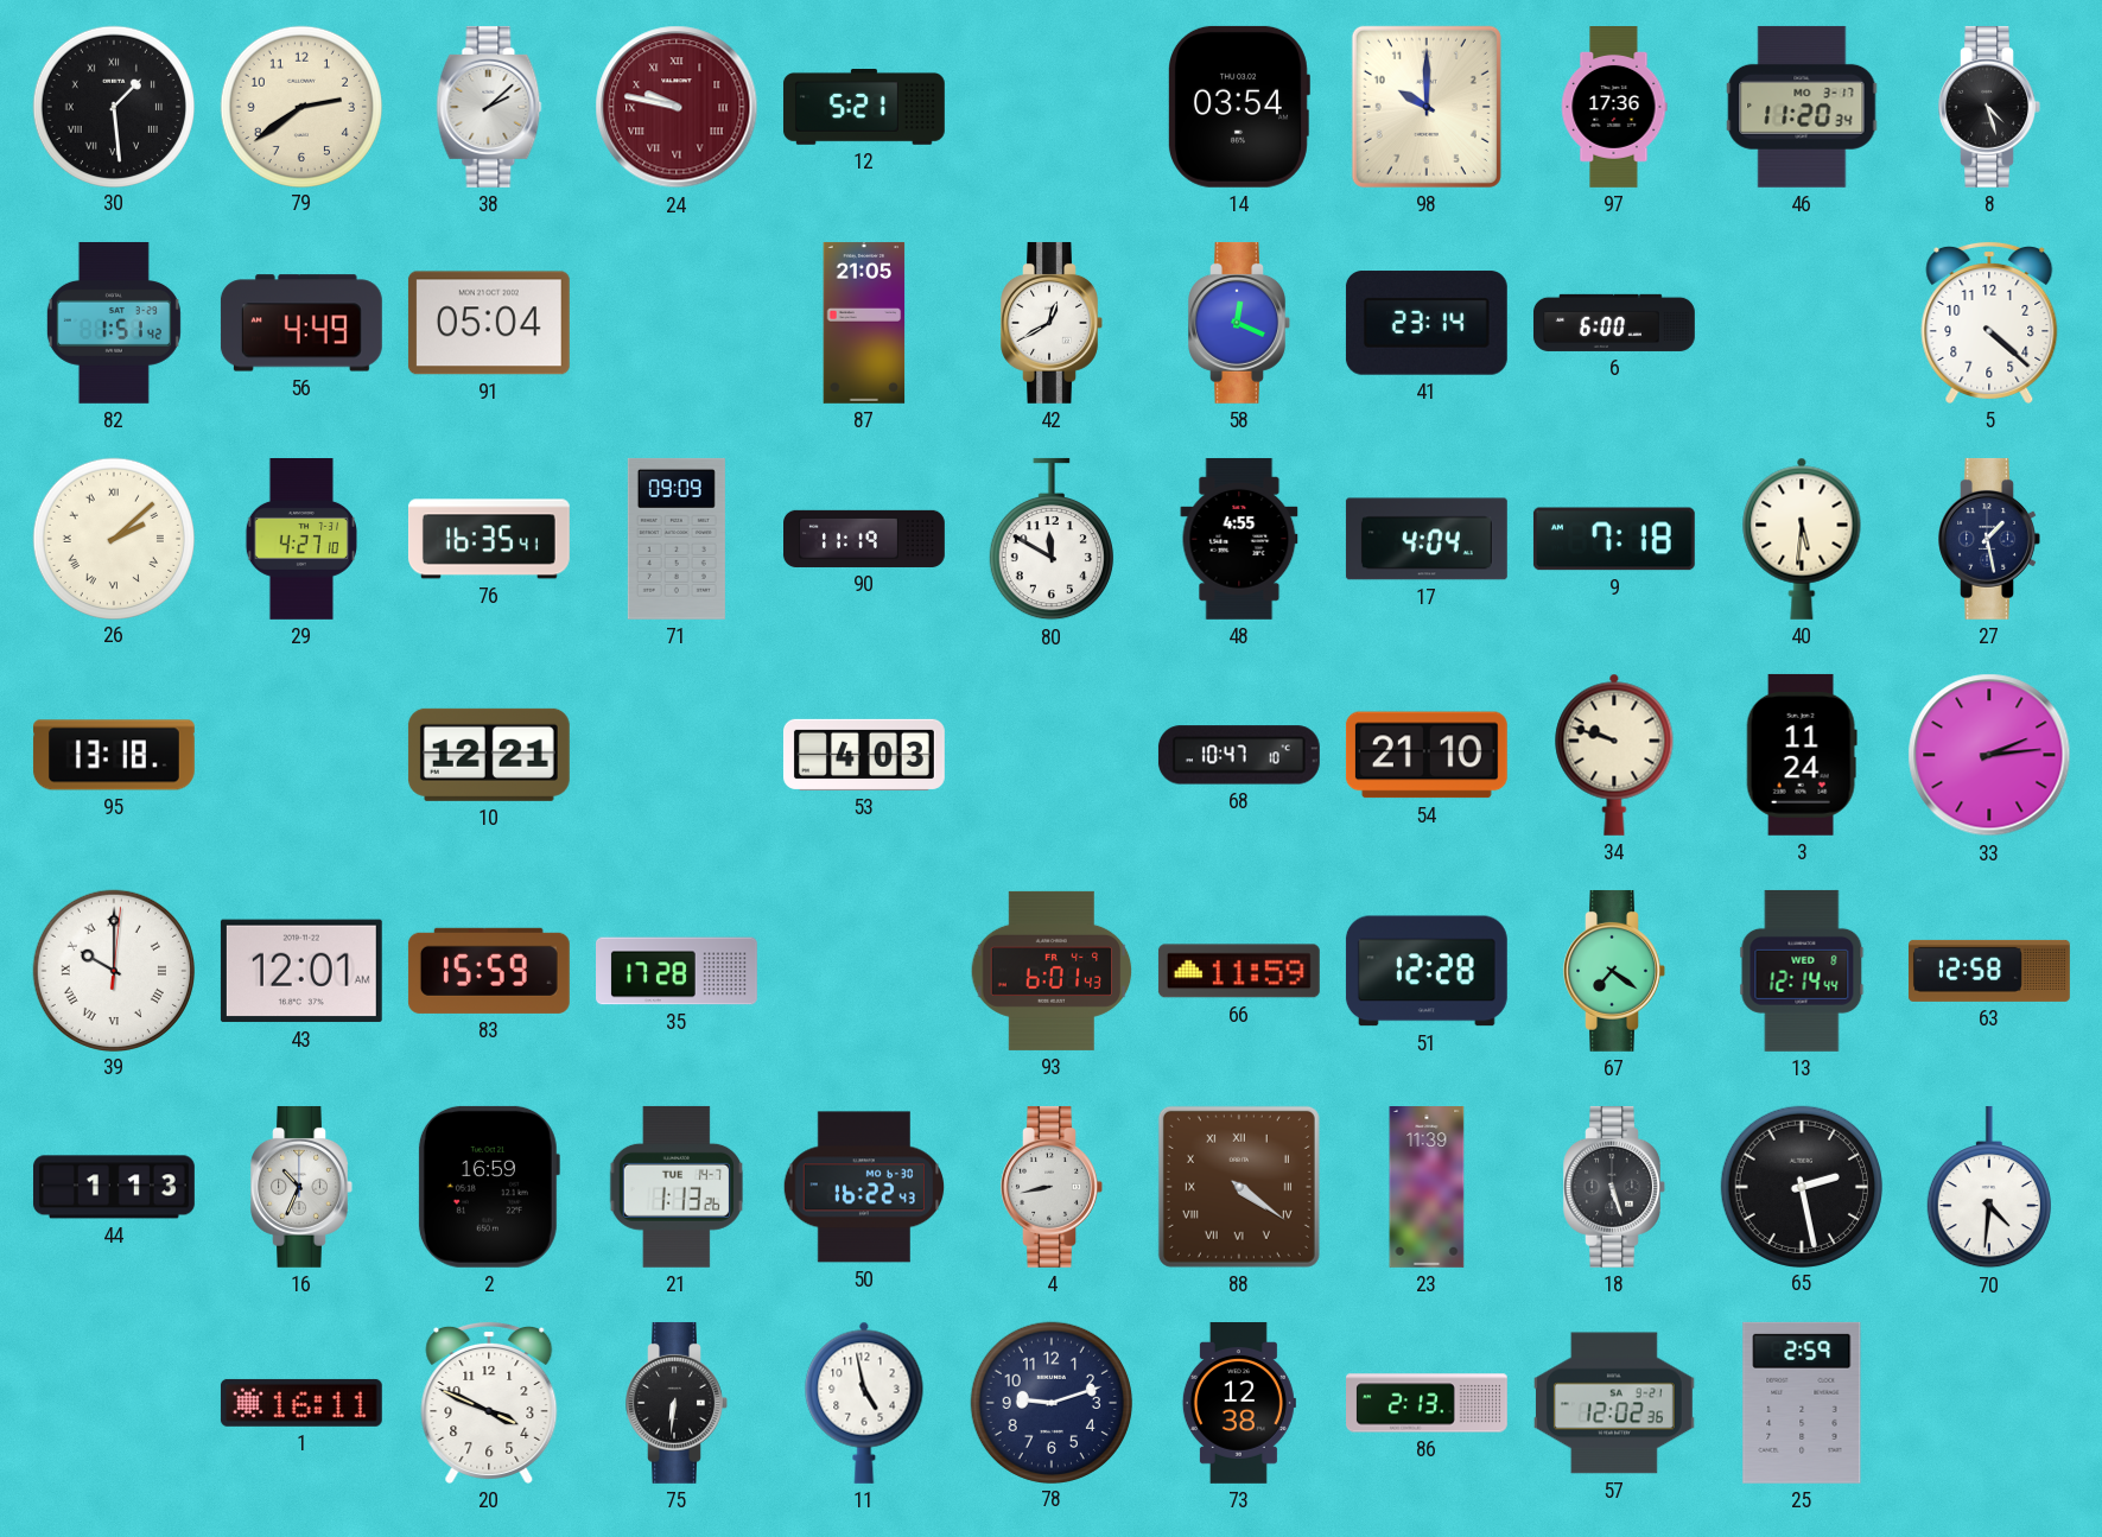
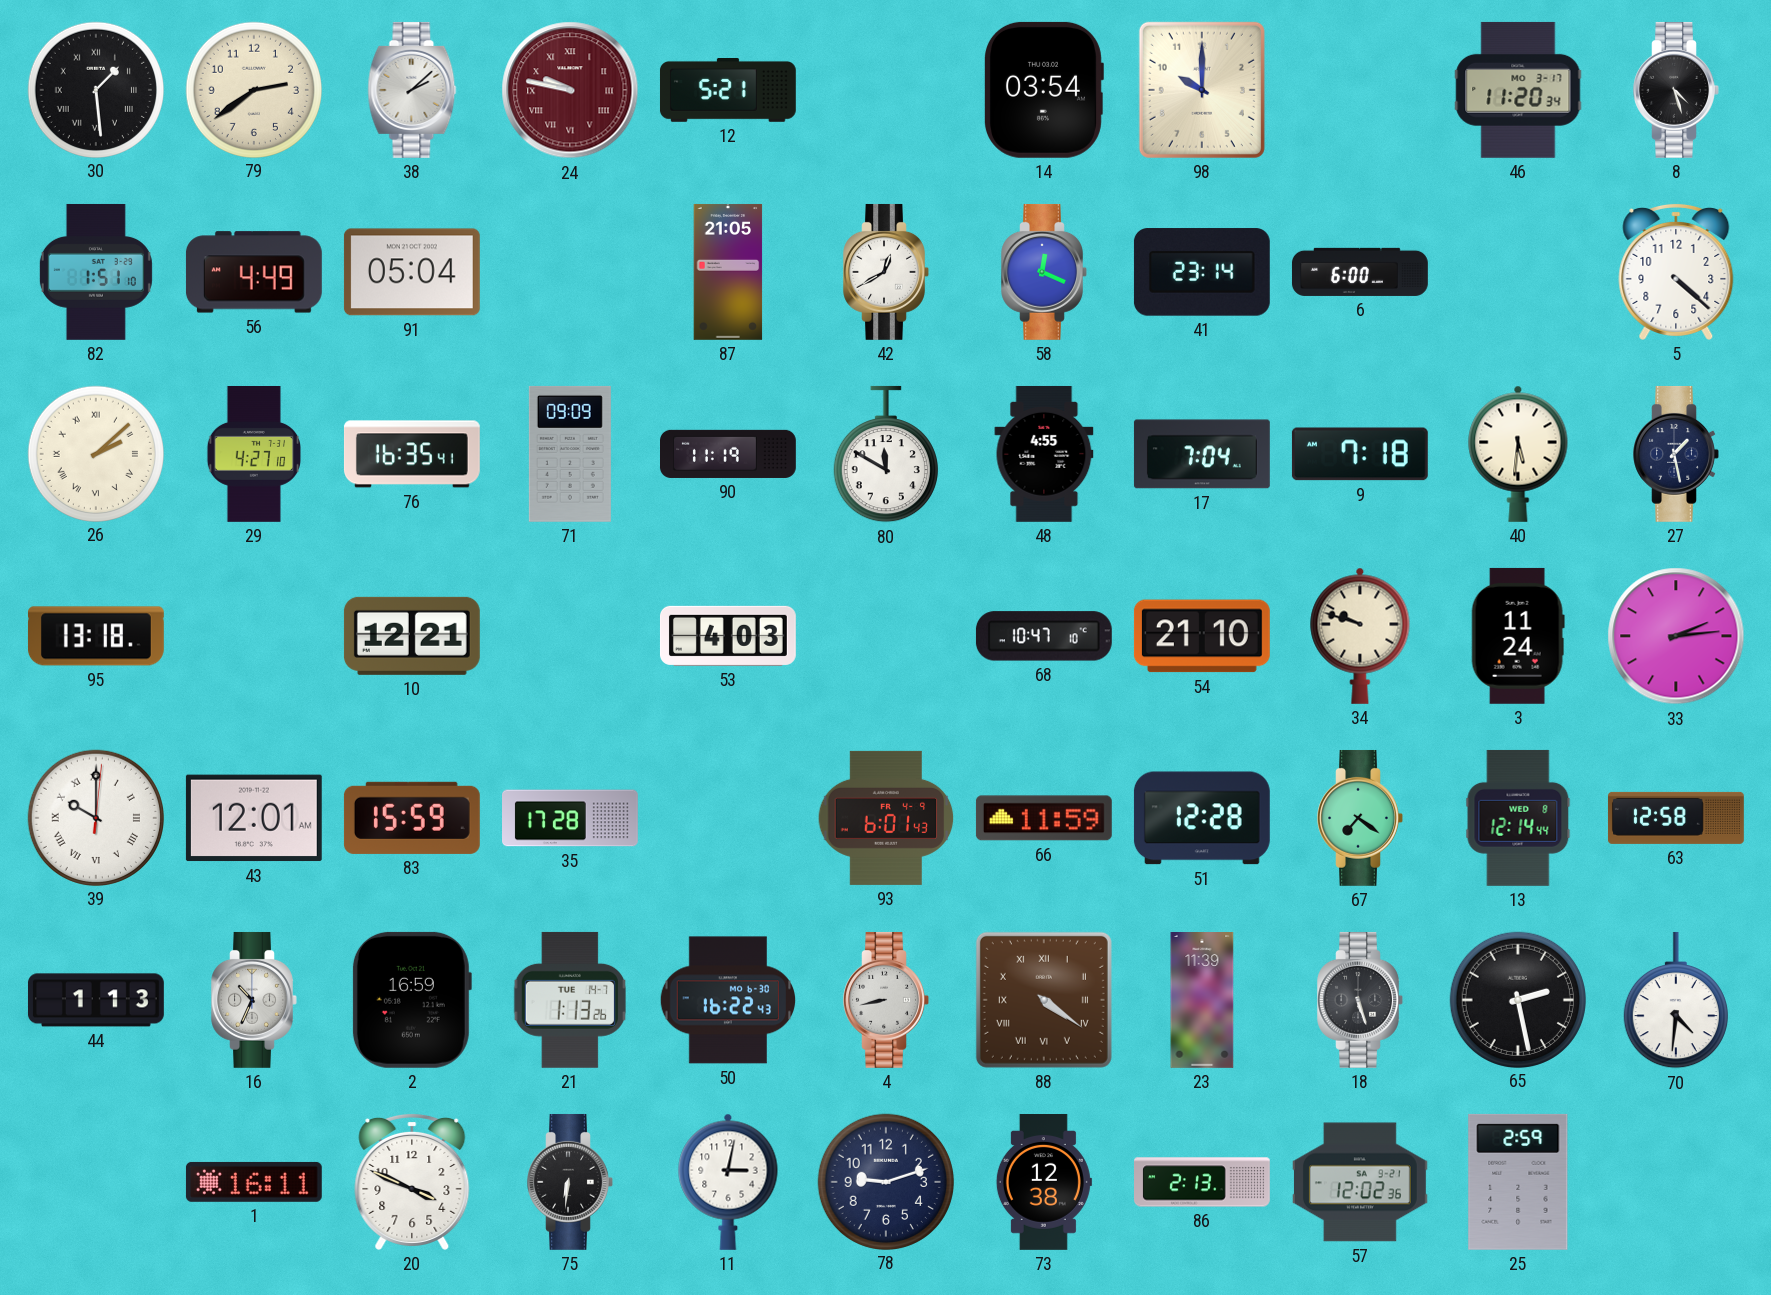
97: 17:36 -> none
82: 1:51:42 -> 1:51:10
17: 4:04 -> 7:04
11: 4:58 -> 3:02
